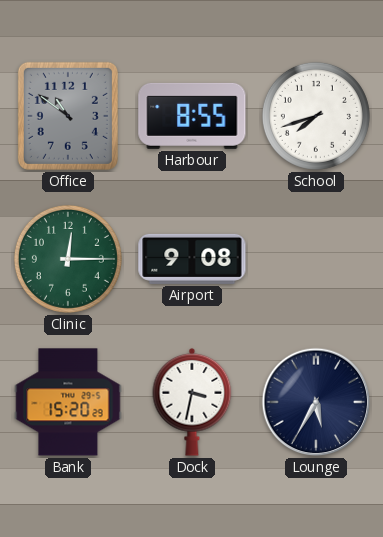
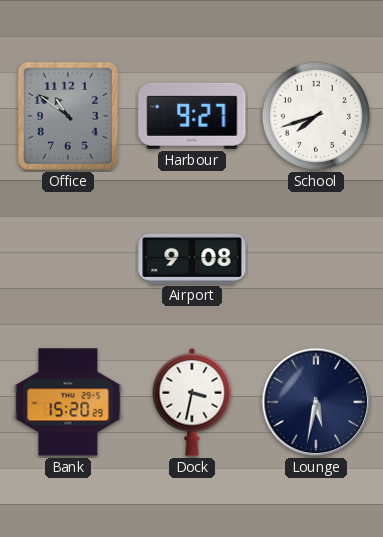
Harbour: 8:55 -> 9:27
Clinic: 12:15 -> none
Lounge: 5:35 -> 5:32
